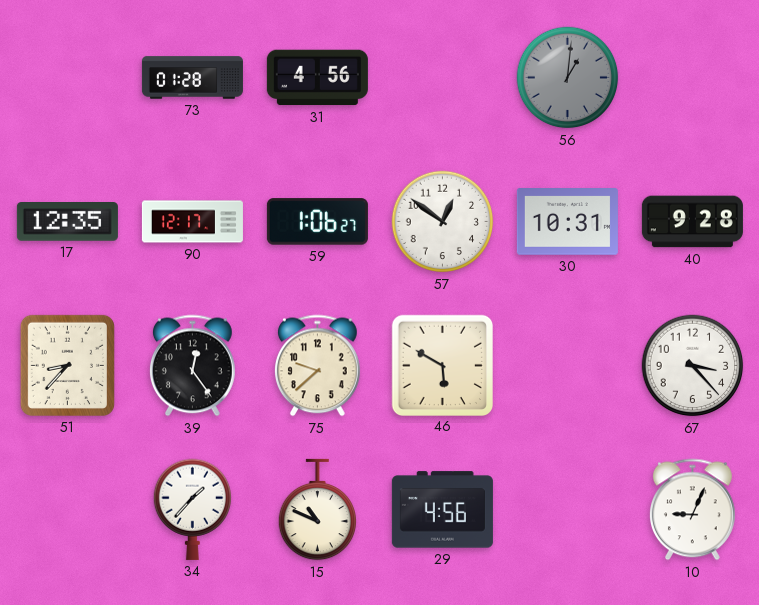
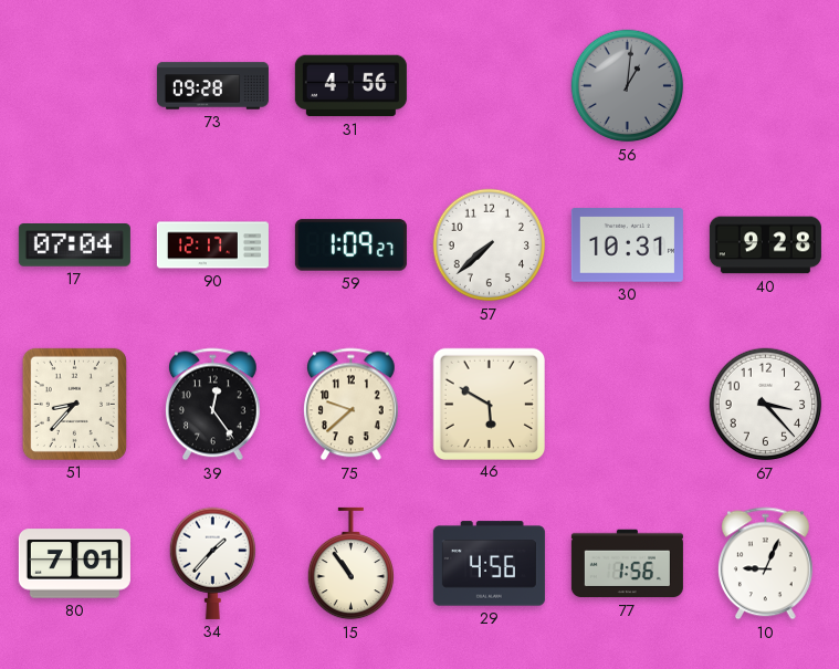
73: 01:28 -> 09:28
17: 12:35 -> 07:04
59: 1:06 -> 1:09
57: 12:51 -> 7:38
80: none -> 7:01
15: 10:49 -> 10:54
77: none -> 1:56
